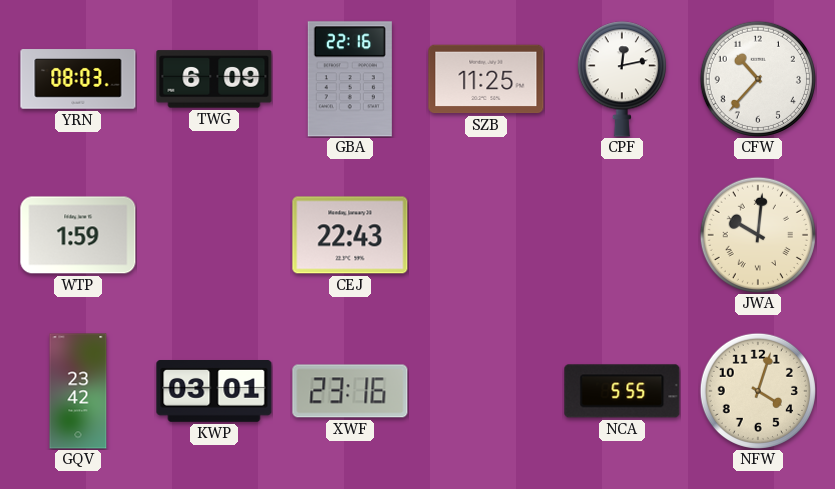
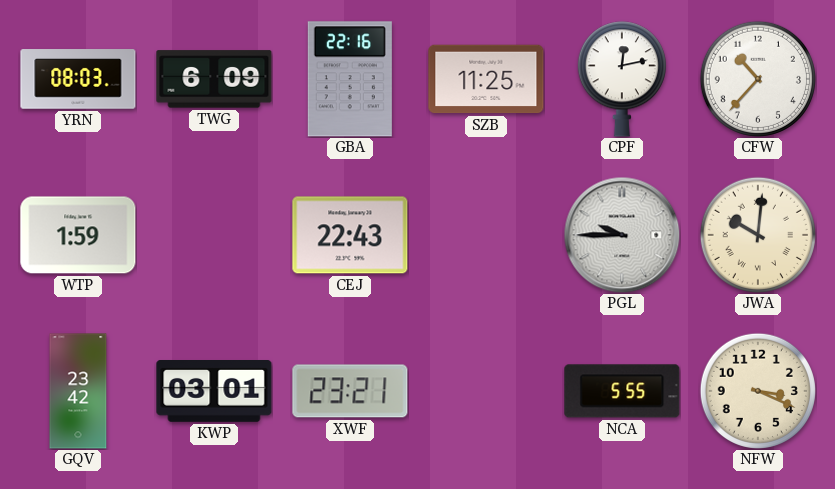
PGL: none -> 9:45
XWF: 23:16 -> 23:21
NFW: 4:03 -> 3:19
